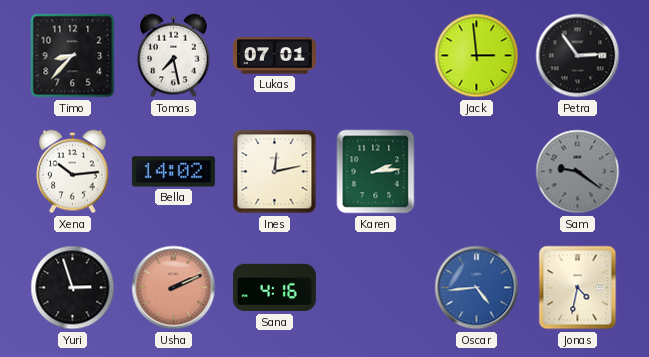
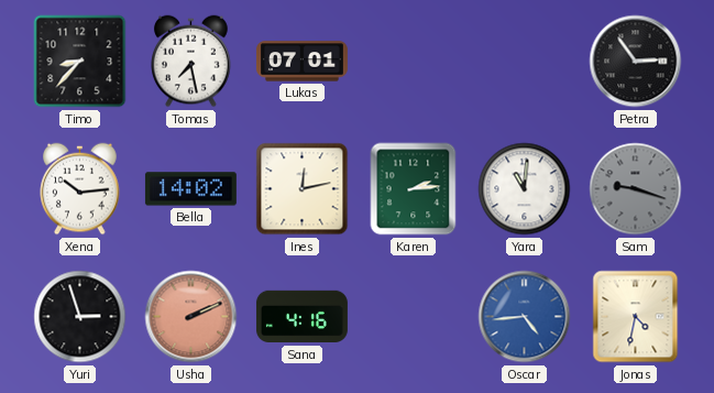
Jack: 2:59 -> none
Yara: none -> 11:01
Sam: 9:21 -> 9:18
